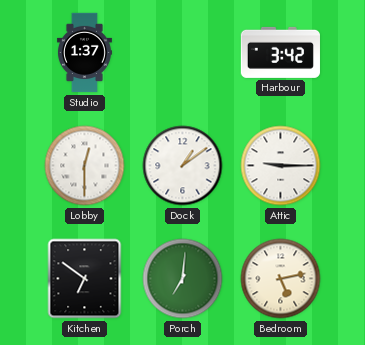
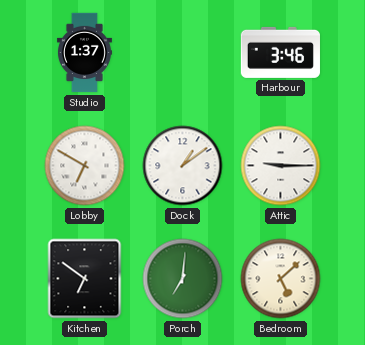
Harbour: 3:42 -> 3:46
Lobby: 12:30 -> 6:50
Bedroom: 5:13 -> 5:08
